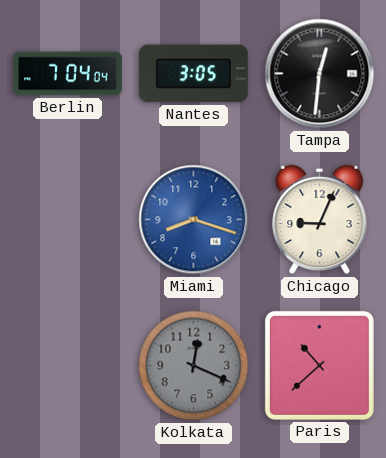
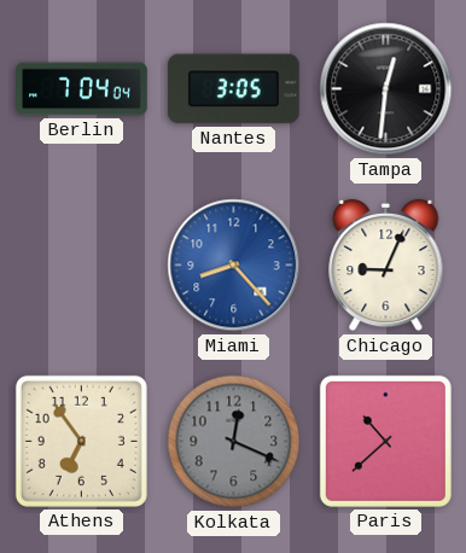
Miami: 8:18 -> 8:23
Athens: none -> 6:54
